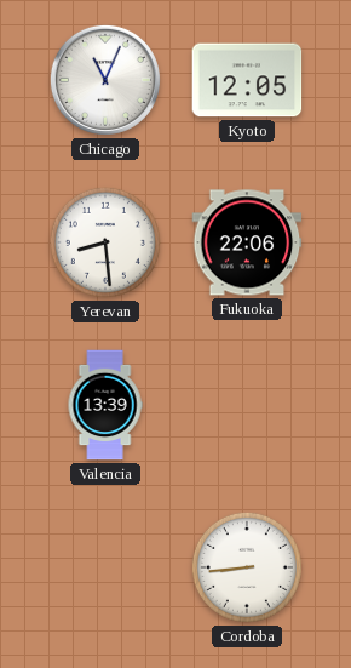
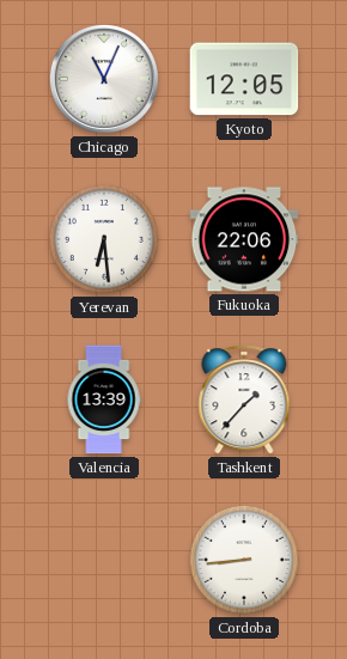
Yerevan: 8:29 -> 6:29
Tashkent: none -> 1:37
